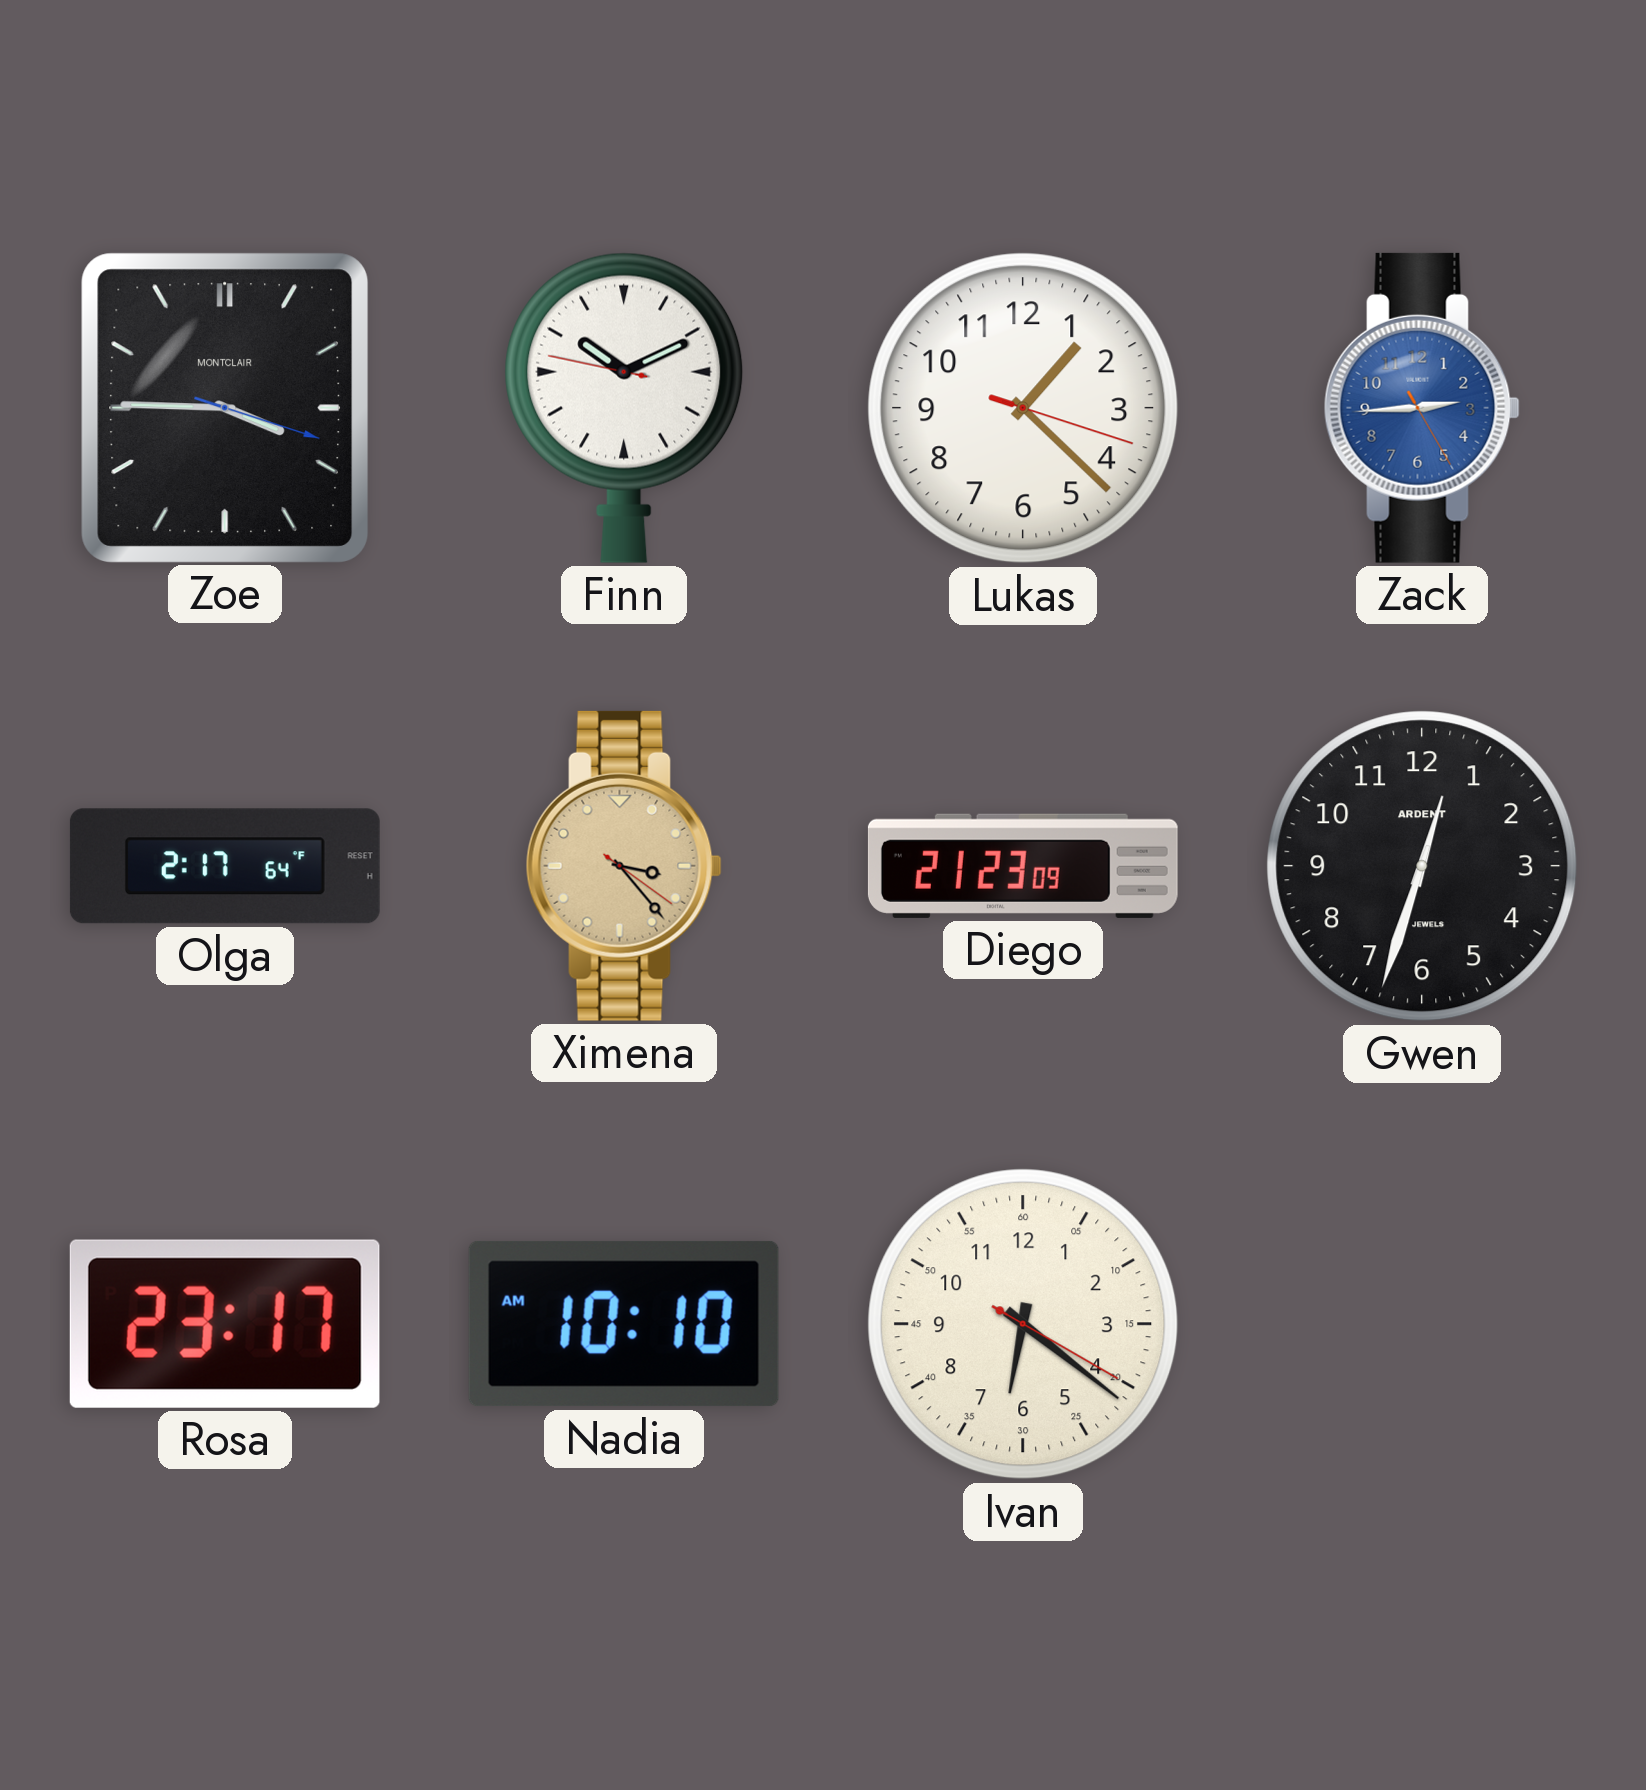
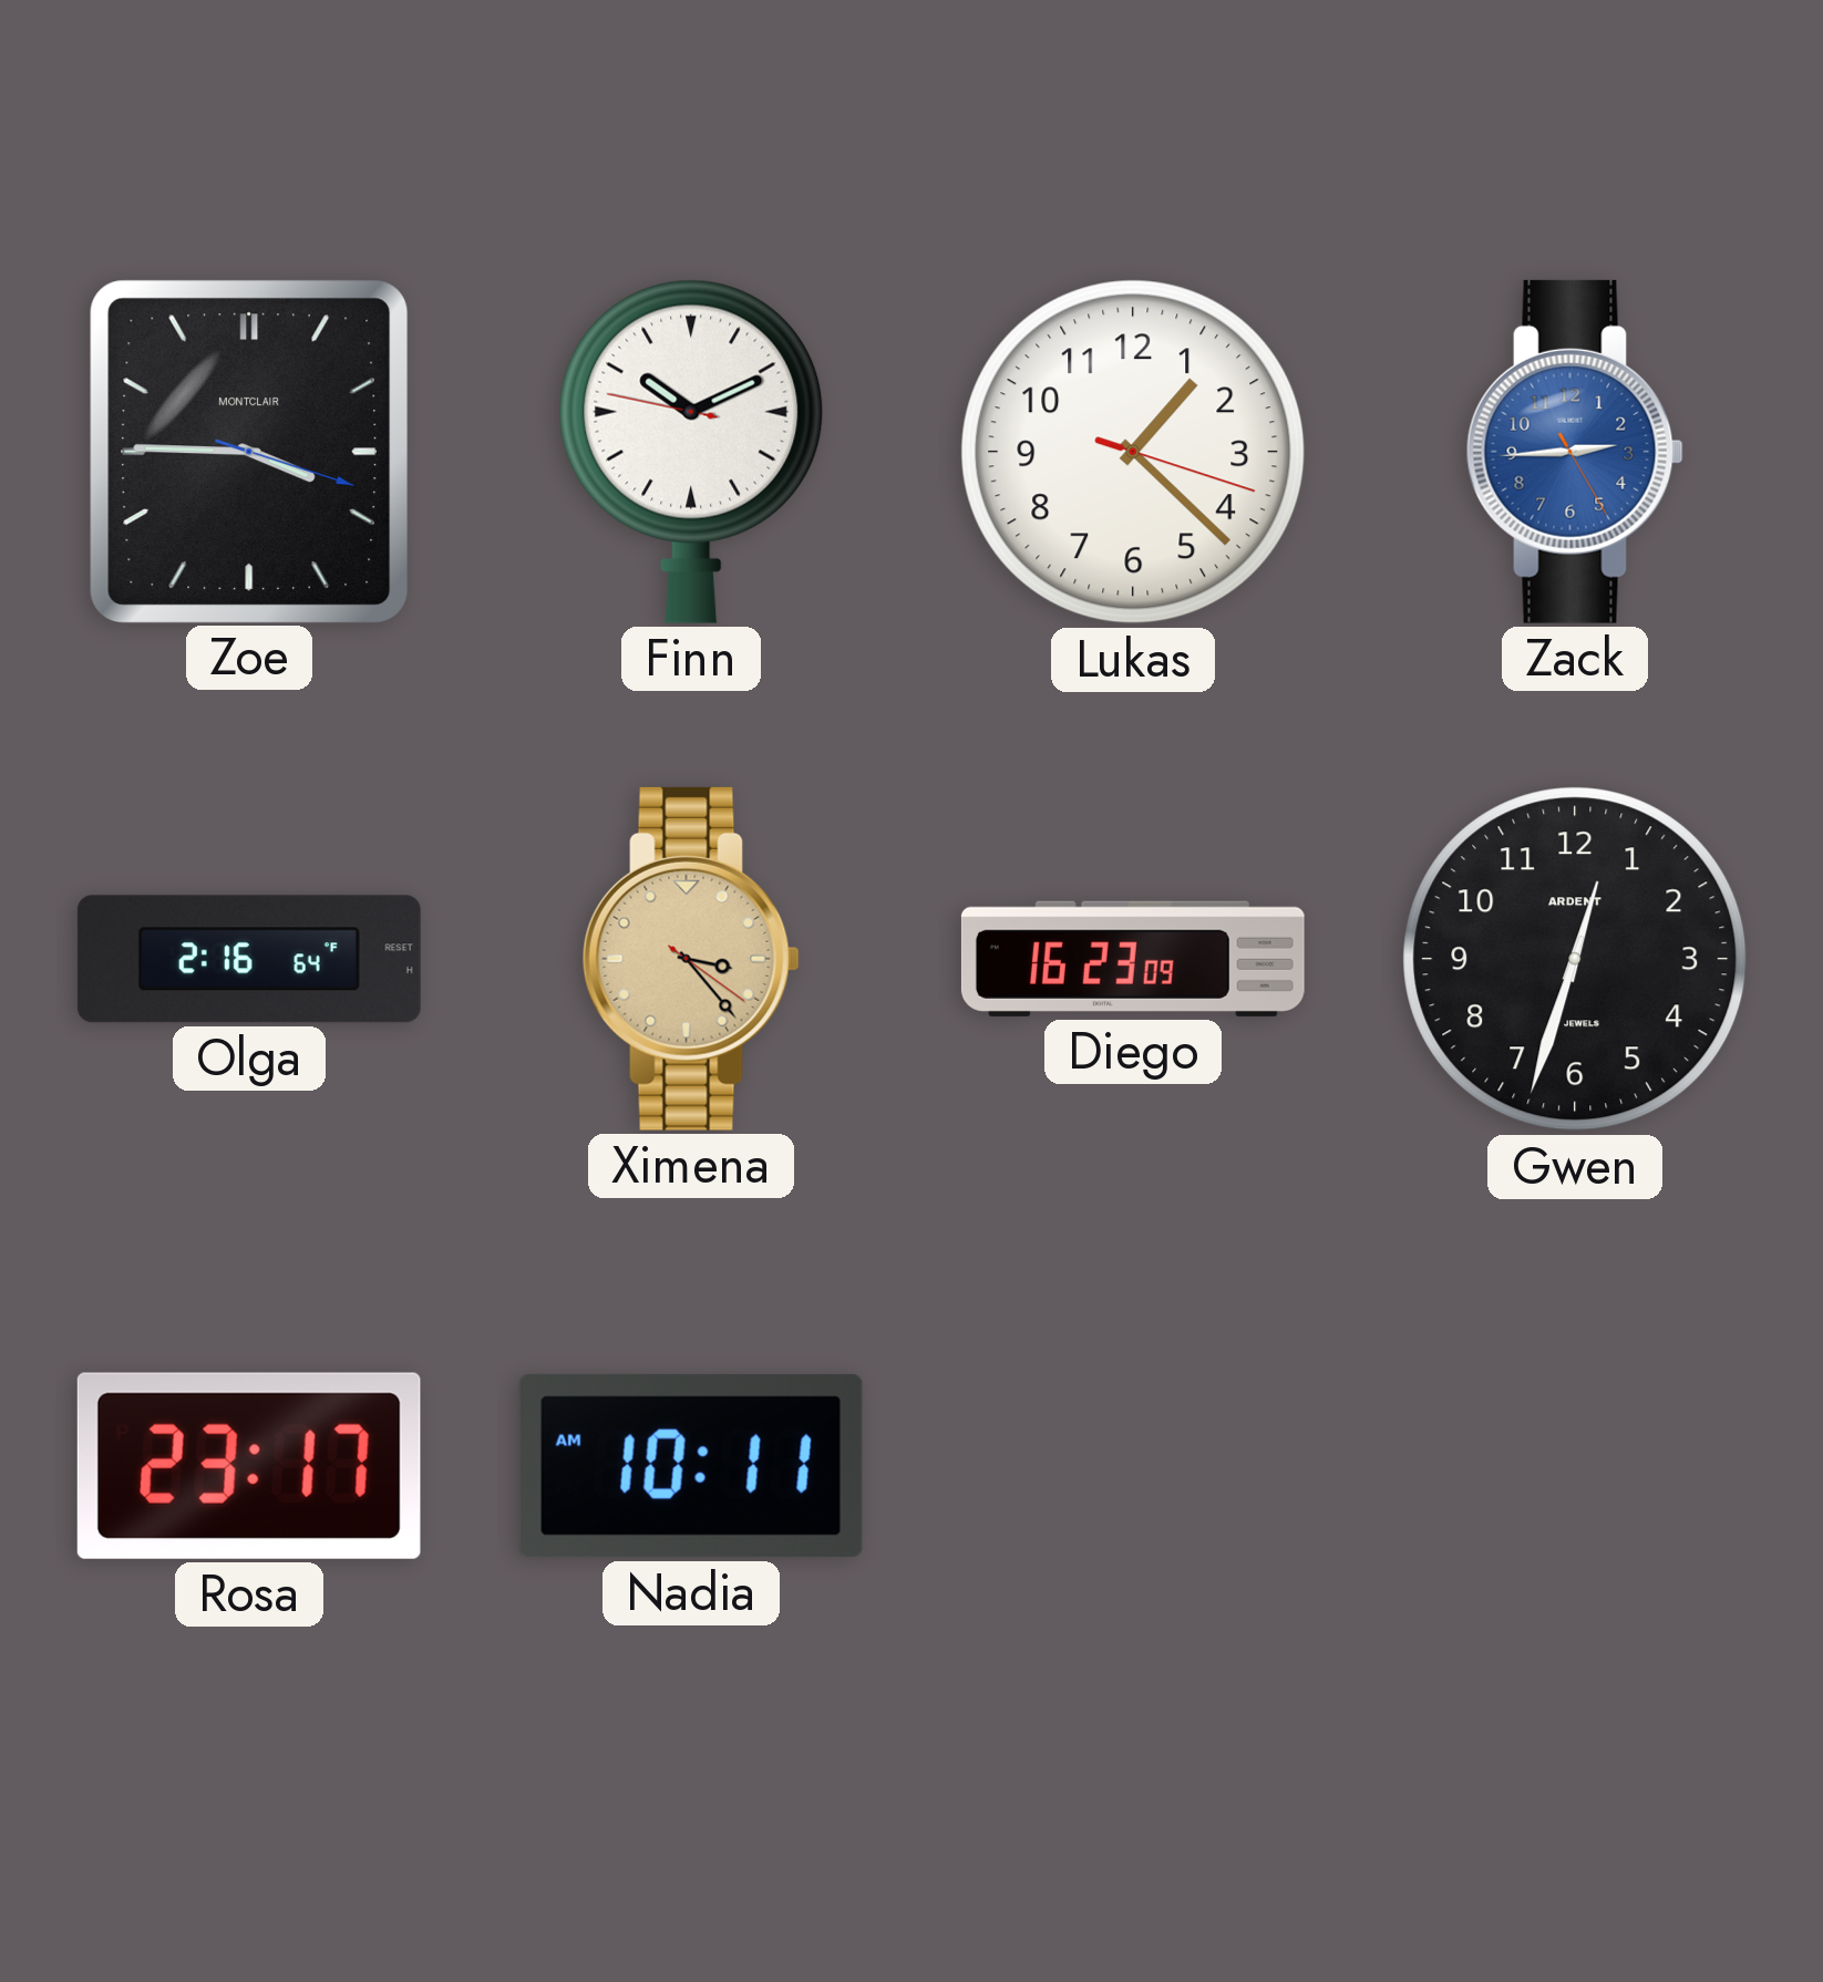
Olga: 2:17 -> 2:16
Diego: 21:23 -> 16:23
Nadia: 10:10 -> 10:11
Ivan: 6:21 -> none
